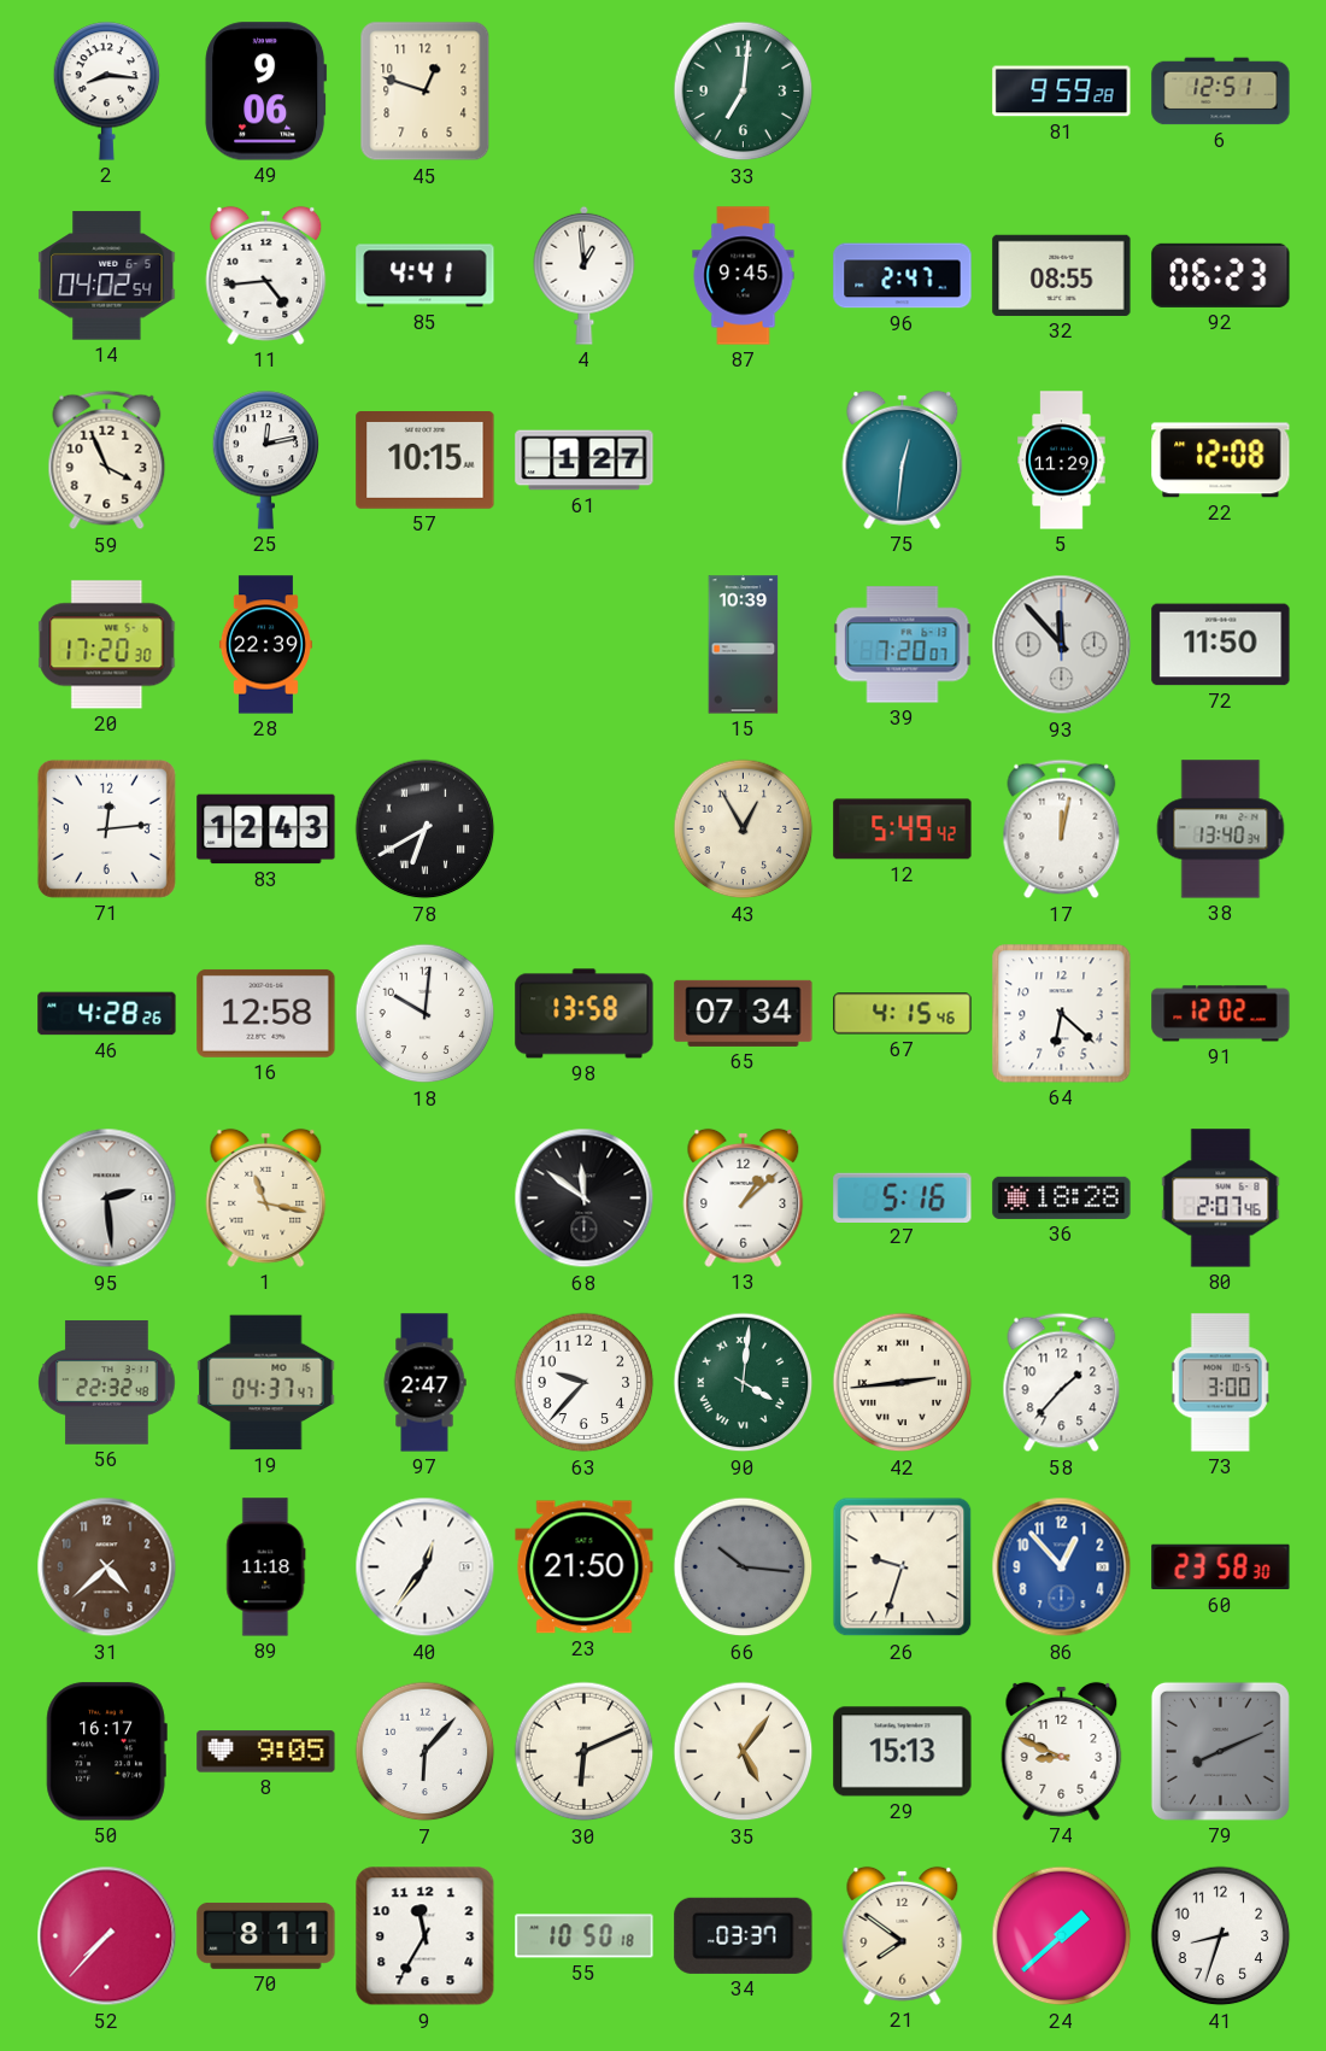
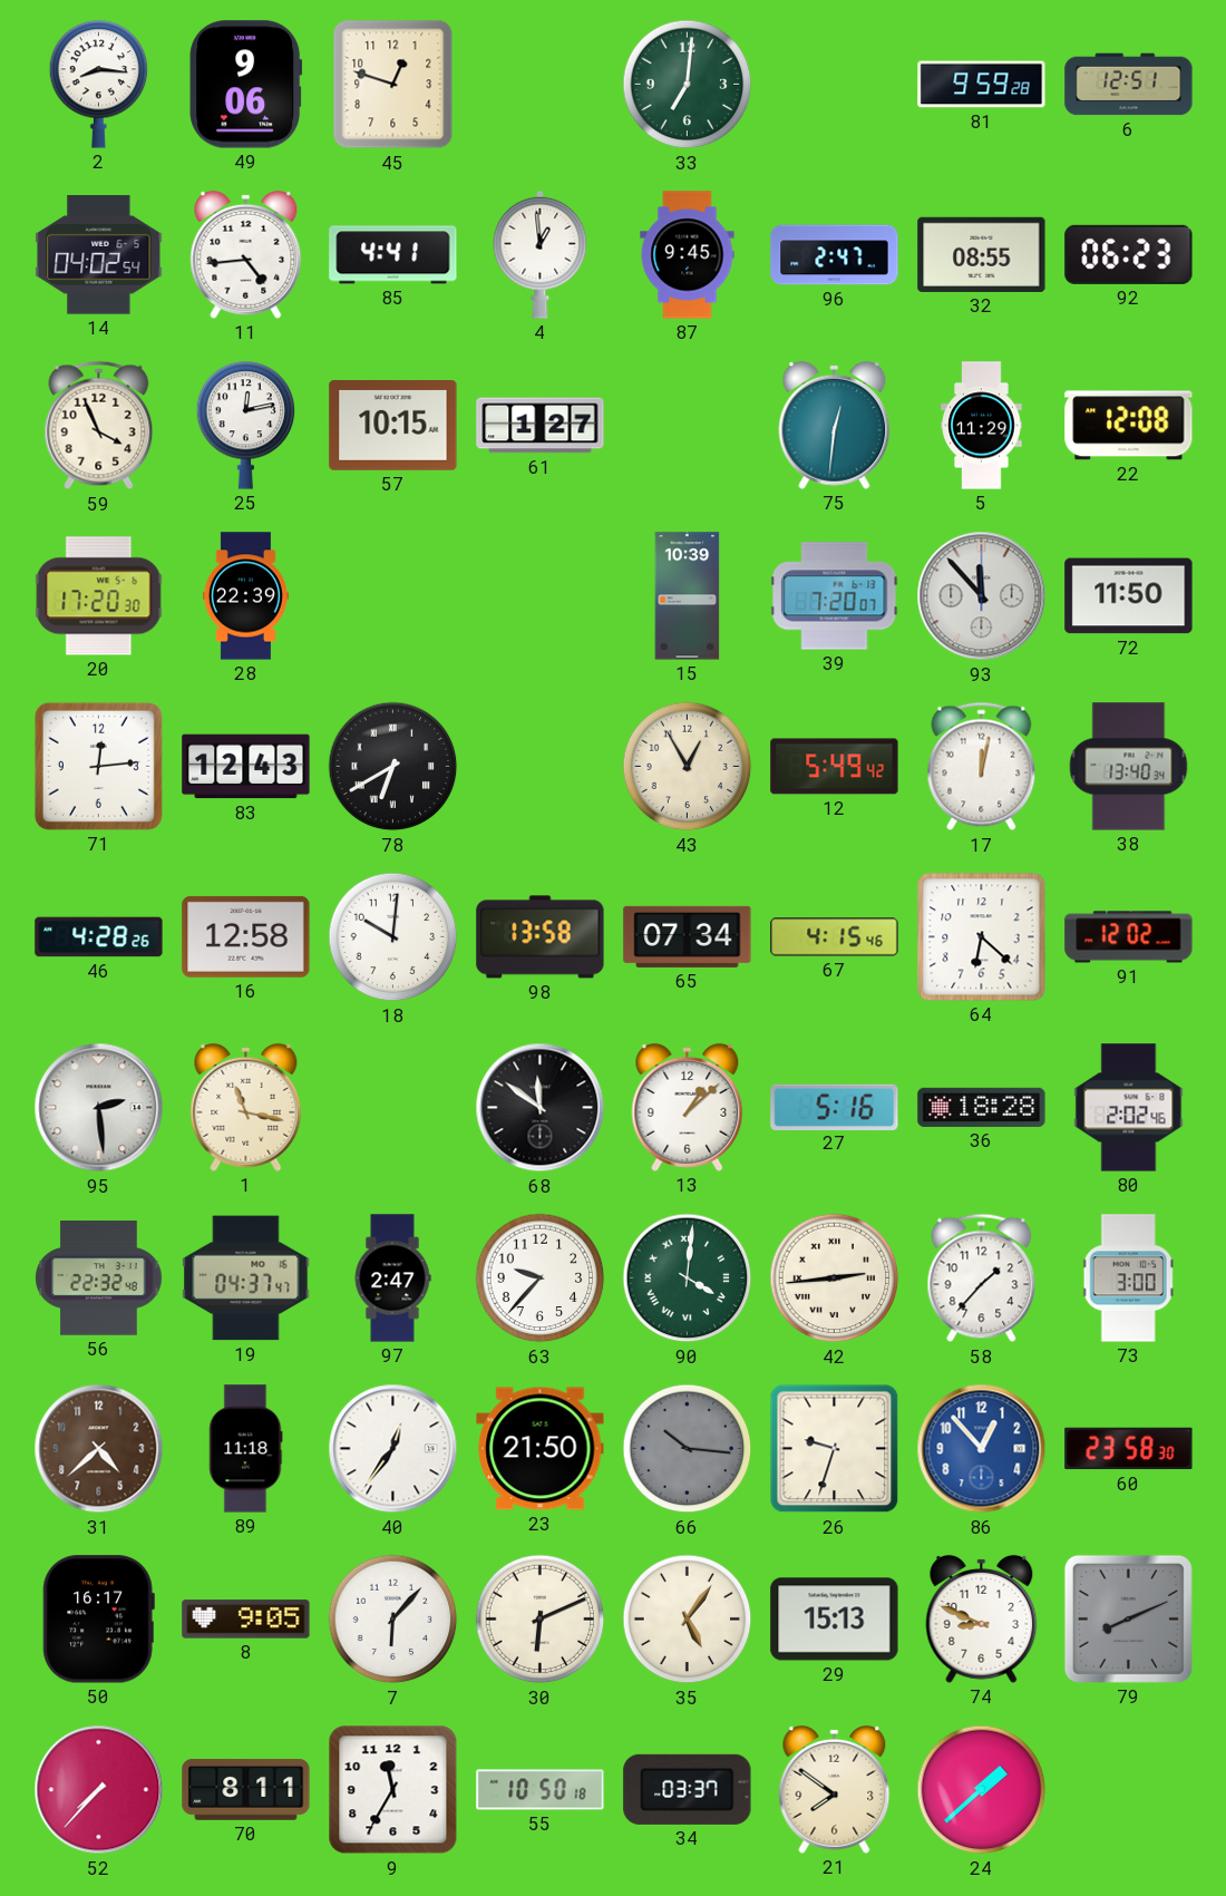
80: 2:07 -> 2:02
41: 8:33 -> none
